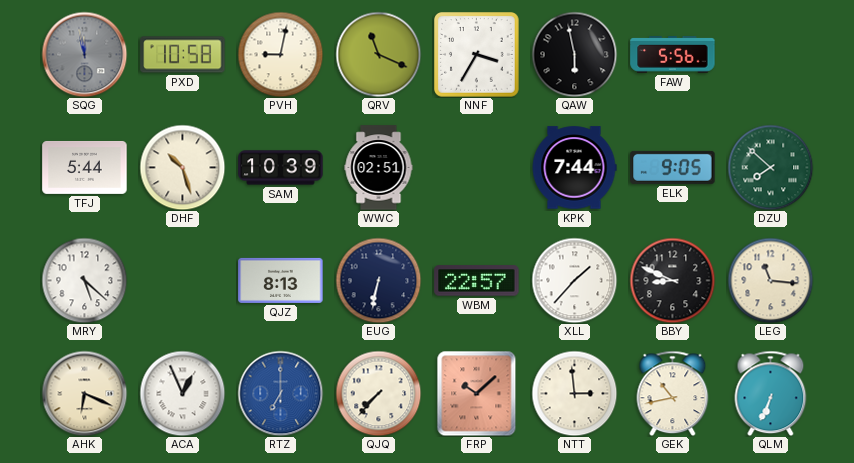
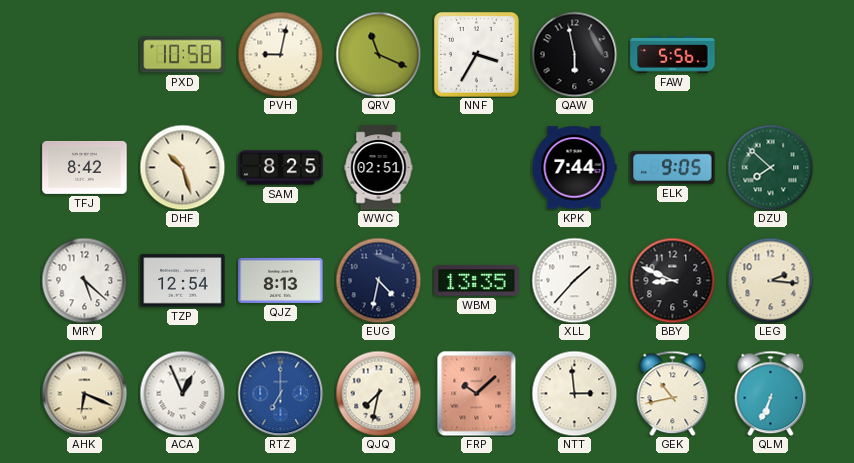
SQG: 11:58 -> none
TFJ: 5:44 -> 8:42
SAM: 10:39 -> 8:25
TZP: none -> 12:54
EUG: 6:32 -> 4:32
WBM: 22:57 -> 13:35
LEG: 11:16 -> 2:16
QJQ: 7:37 -> 7:32
